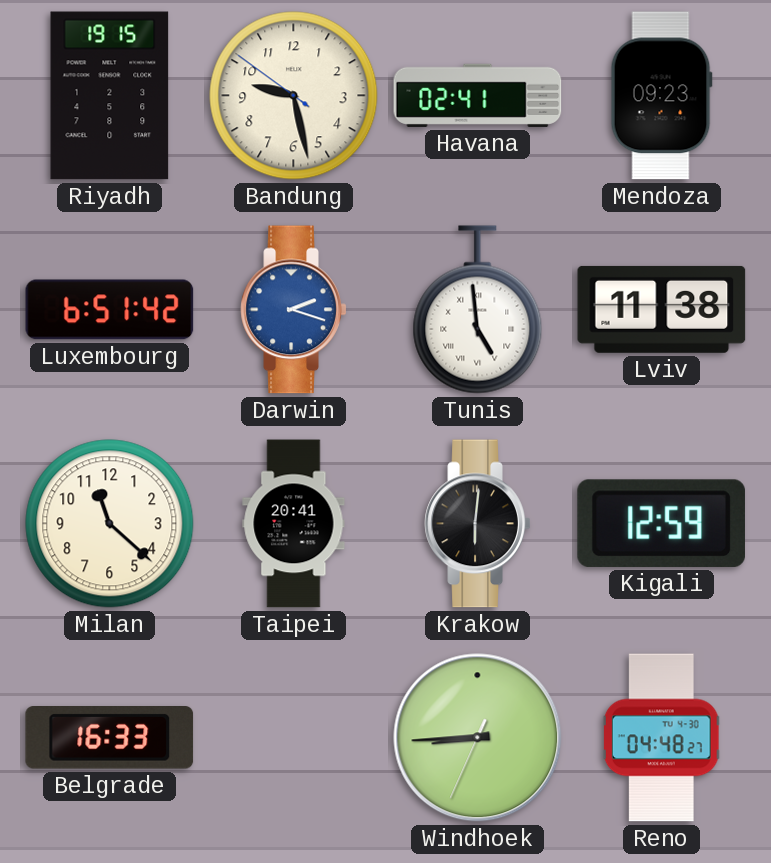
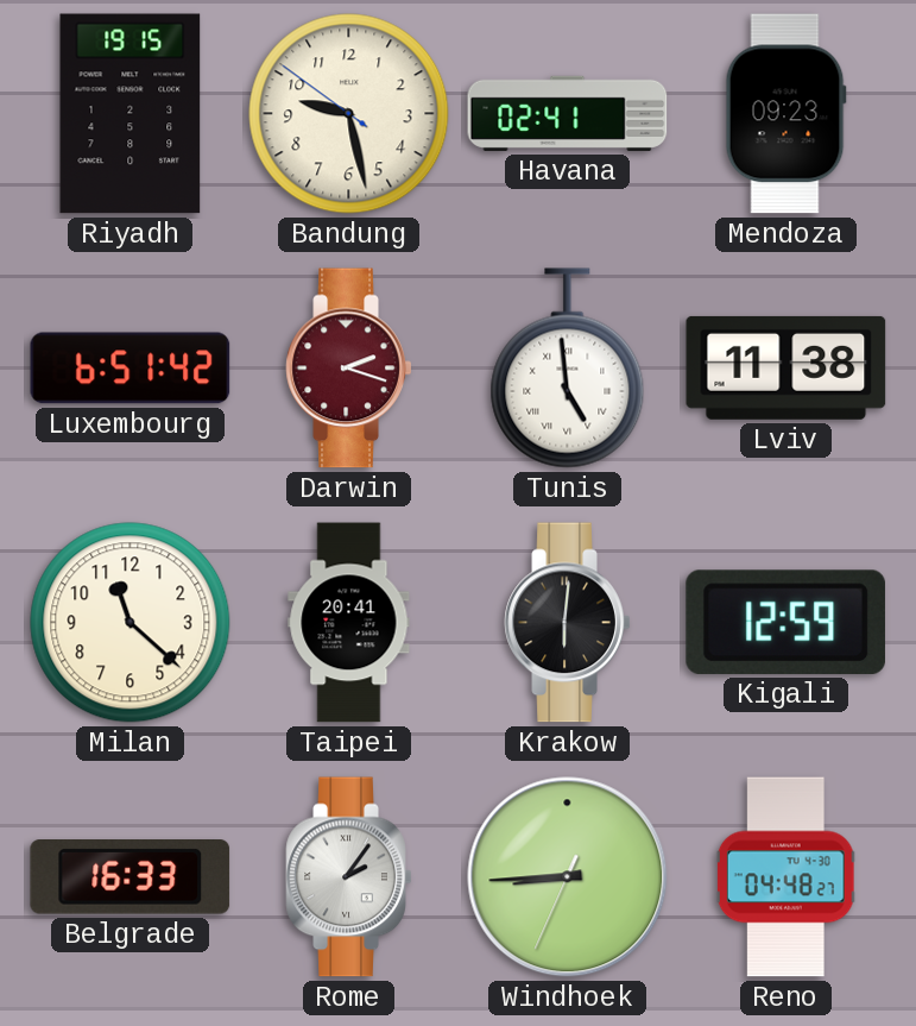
Darwin dial: blue -> burgundy
Rome: none -> 2:06
